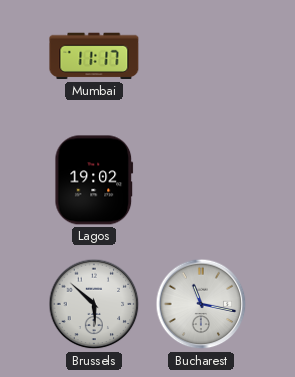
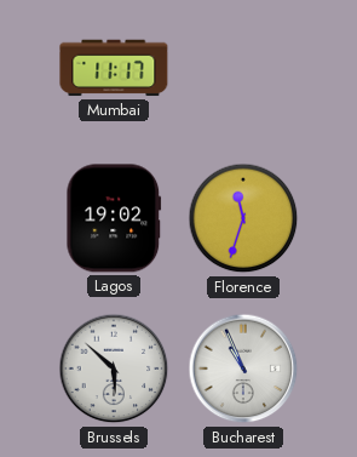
Florence: none -> 11:33
Bucharest: 11:17 -> 10:56
